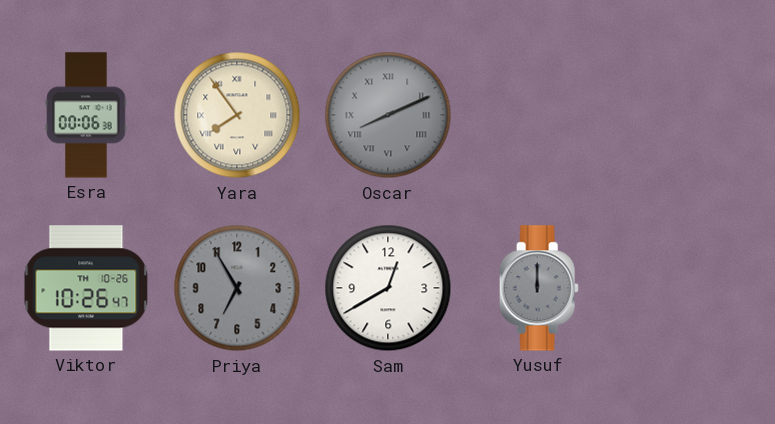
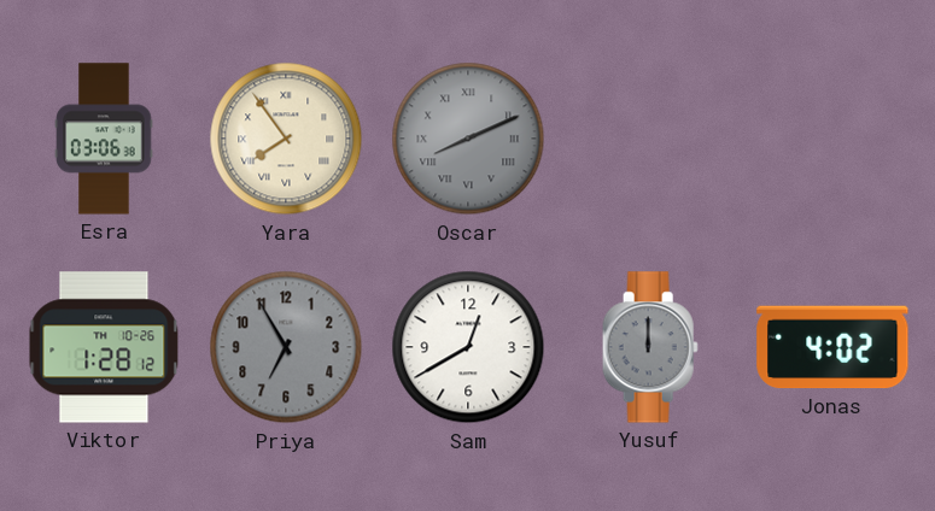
Esra: 00:06 -> 03:06
Viktor: 10:26 -> 1:28
Jonas: none -> 4:02
